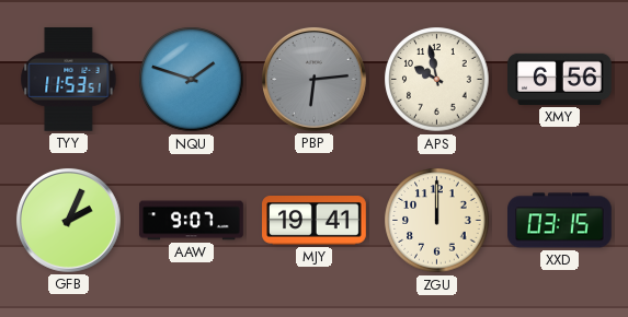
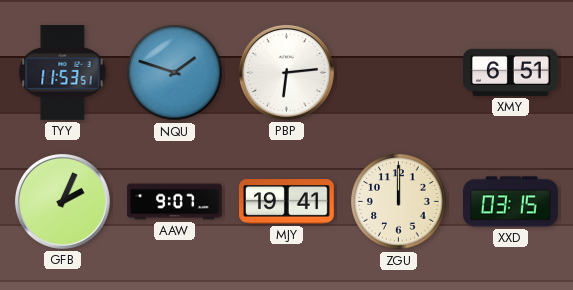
PBP dial: grey -> white
APS: 9:58 -> none
XMY: 6:56 -> 6:51
